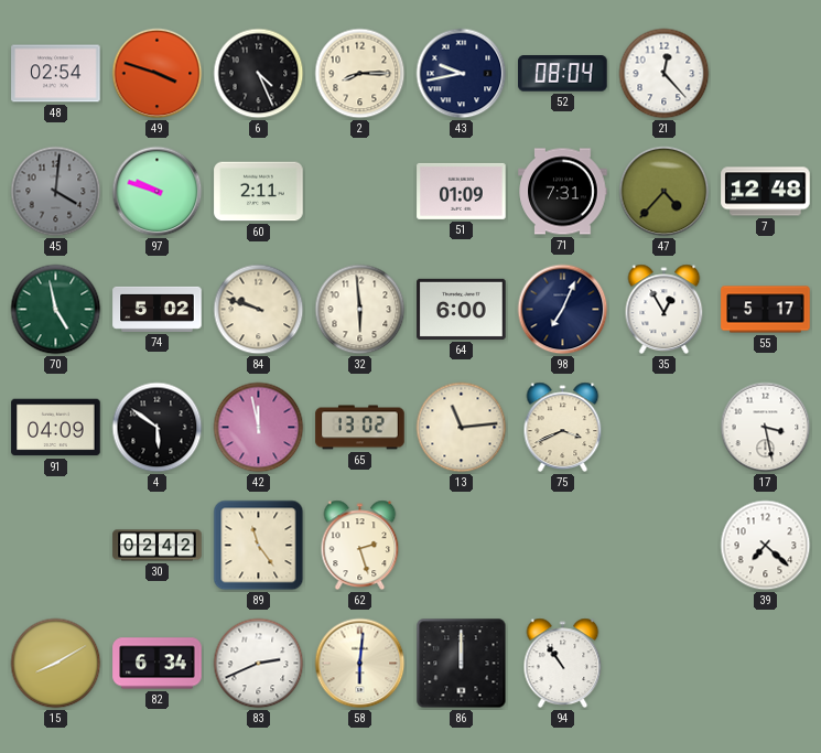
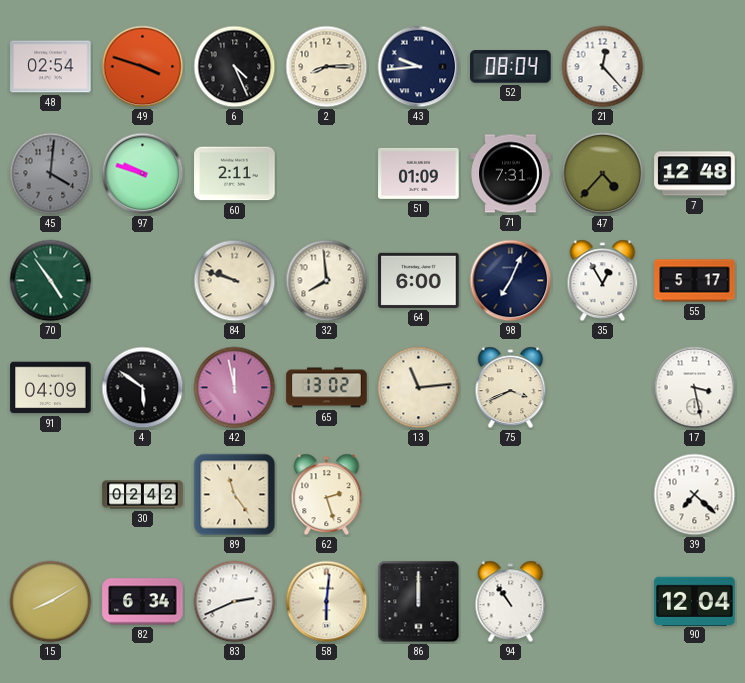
43: 9:43 -> 9:44
70: 4:58 -> 4:54
74: 5:02 -> none
32: 5:59 -> 7:59
90: none -> 12:04
